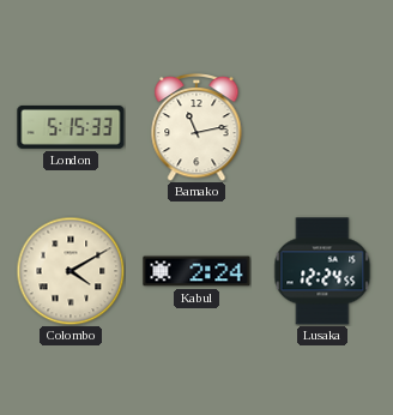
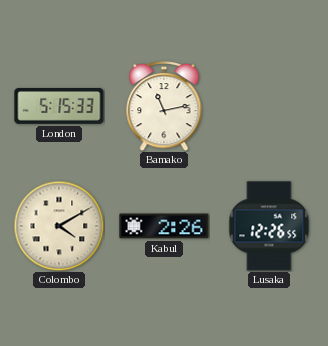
Kabul: 2:24 -> 2:26
Lusaka: 12:24 -> 12:26
